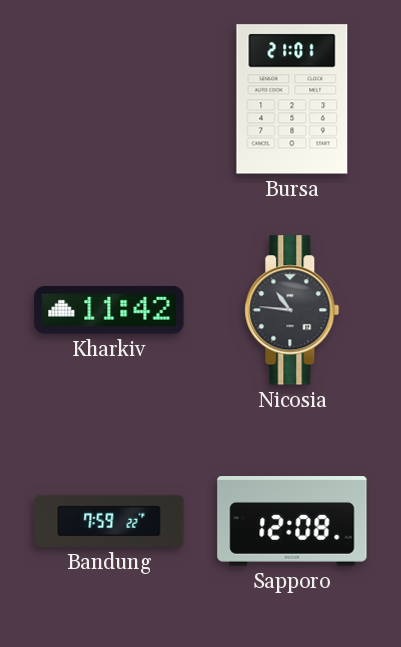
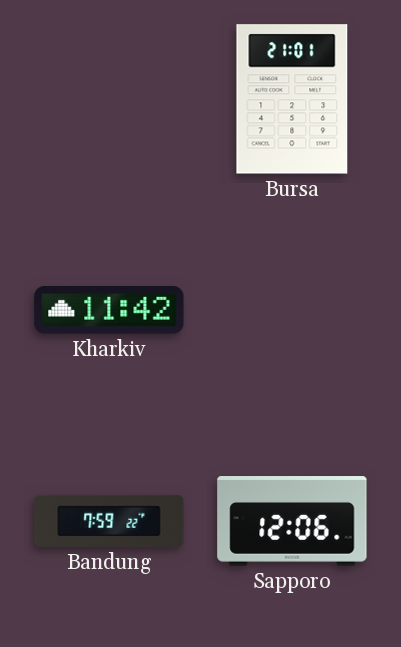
Nicosia: 10:46 -> none
Sapporo: 12:08 -> 12:06
